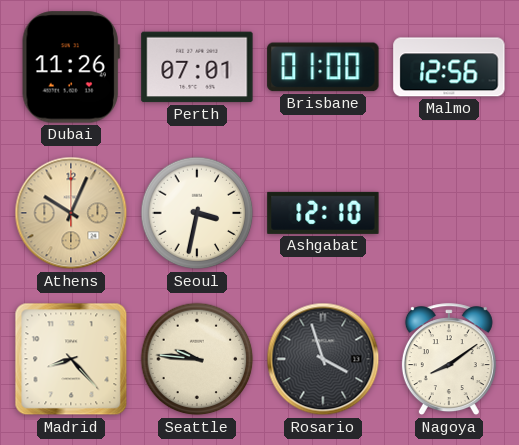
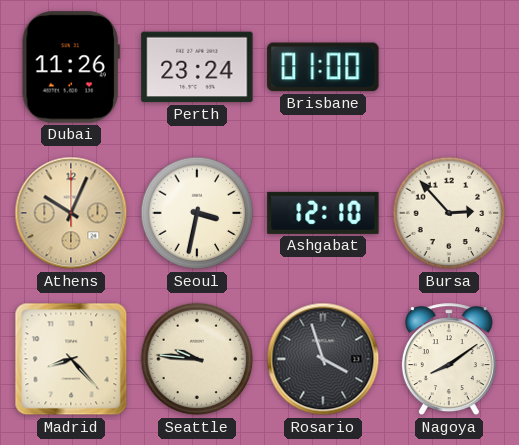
Perth: 07:01 -> 23:24
Malmo: 12:56 -> none
Bursa: none -> 2:53
